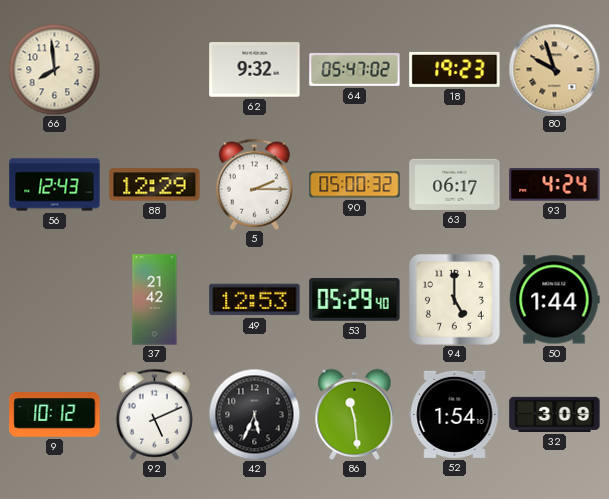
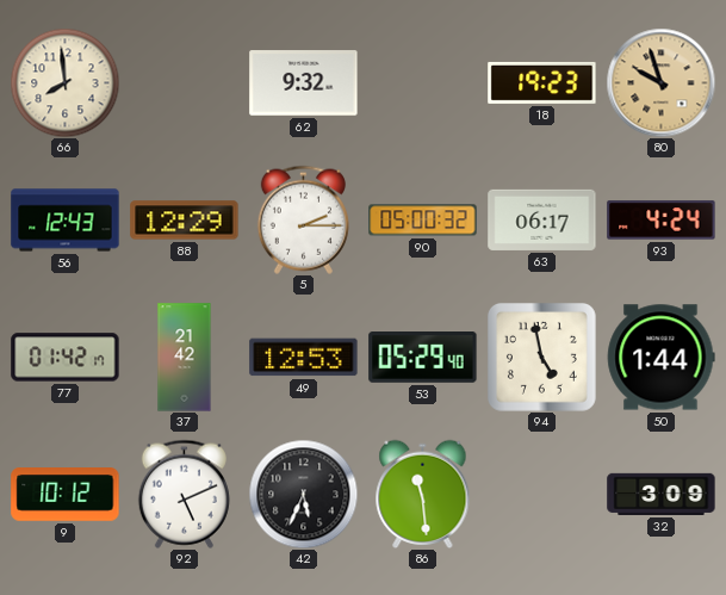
64: 05:47 -> none
77: none -> 01:42
94: 5:00 -> 4:58
52: 1:54 -> none
